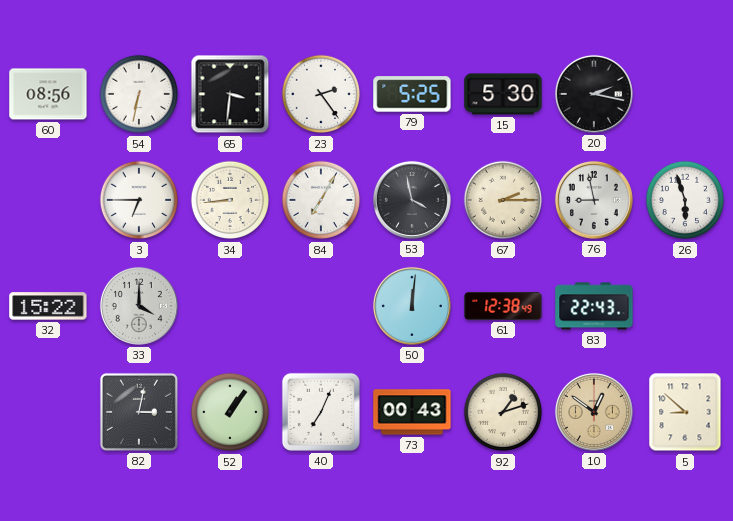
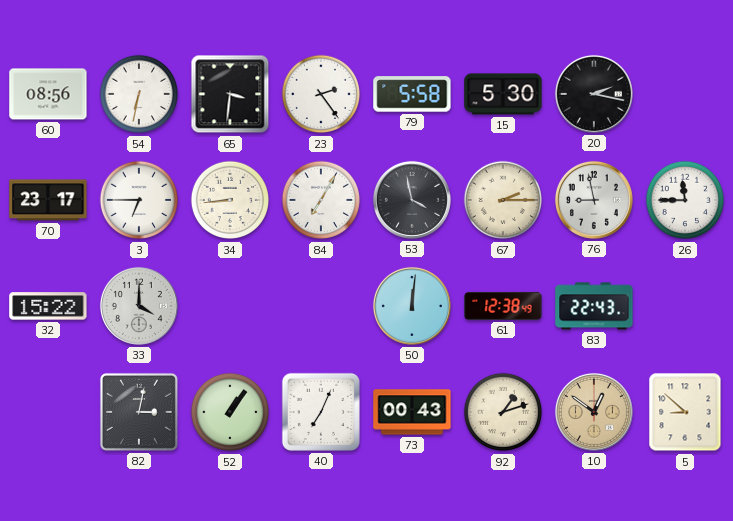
79: 5:25 -> 5:58
70: none -> 23:17
26: 5:57 -> 11:45
